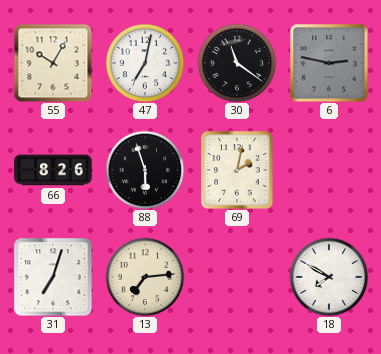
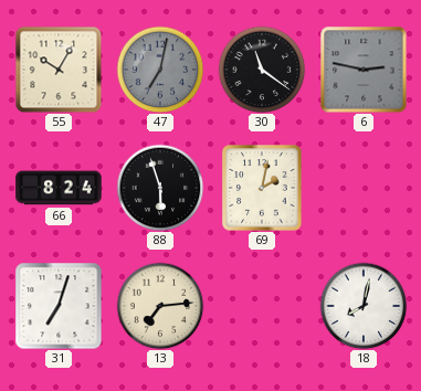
47 dial: white -> grey
66: 8:26 -> 8:24
18: 7:50 -> 8:02
